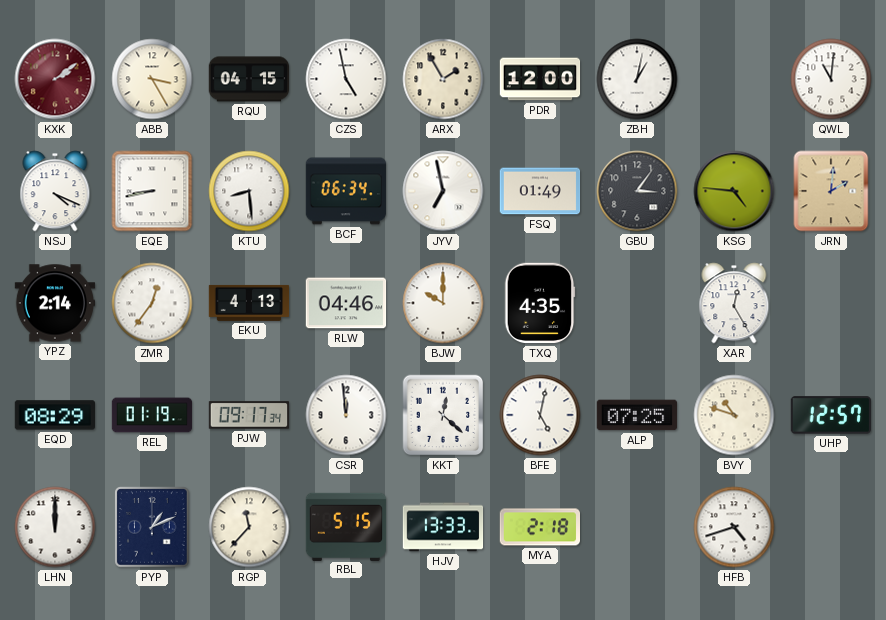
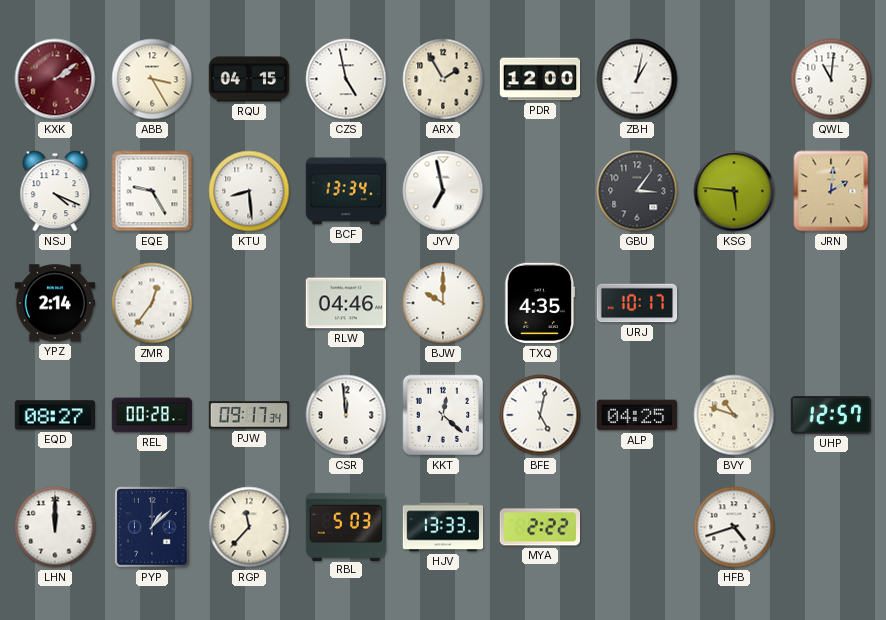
EQE: 8:43 -> 9:25
BCF: 06:34 -> 13:34
FSQ: 01:49 -> none
KSG: 4:46 -> 5:46
EKU: 4:13 -> none
URJ: none -> 10:17
XAR: 12:25 -> none
EQD: 08:29 -> 08:27
REL: 01:19 -> 00:28
ALP: 07:25 -> 04:25
PYP: 1:11 -> 1:08
RBL: 5:15 -> 5:03
MYA: 2:18 -> 2:22
